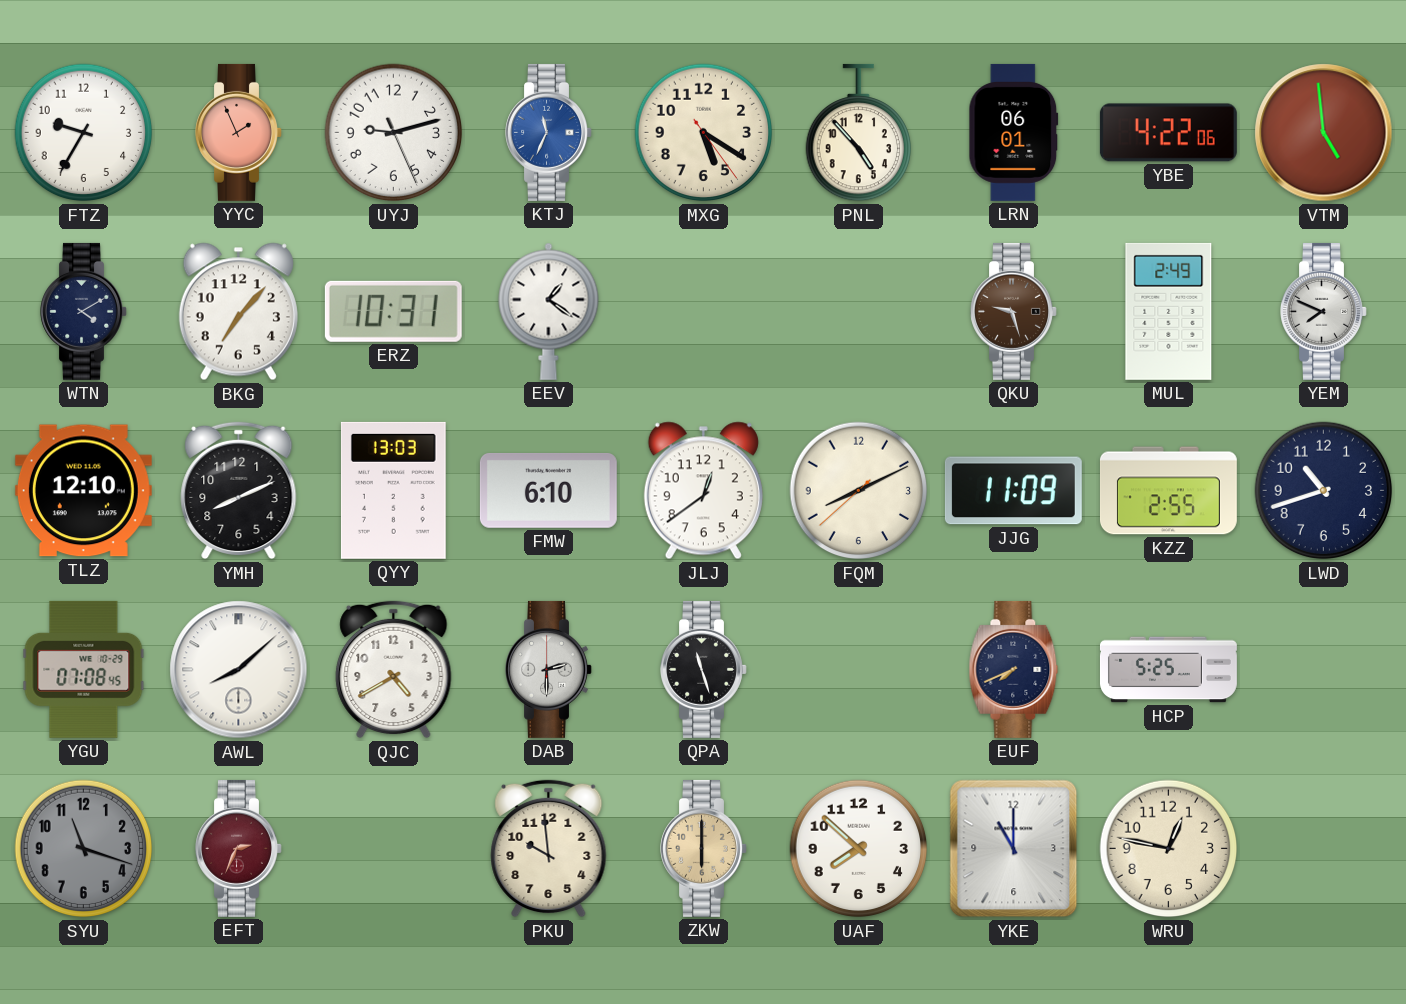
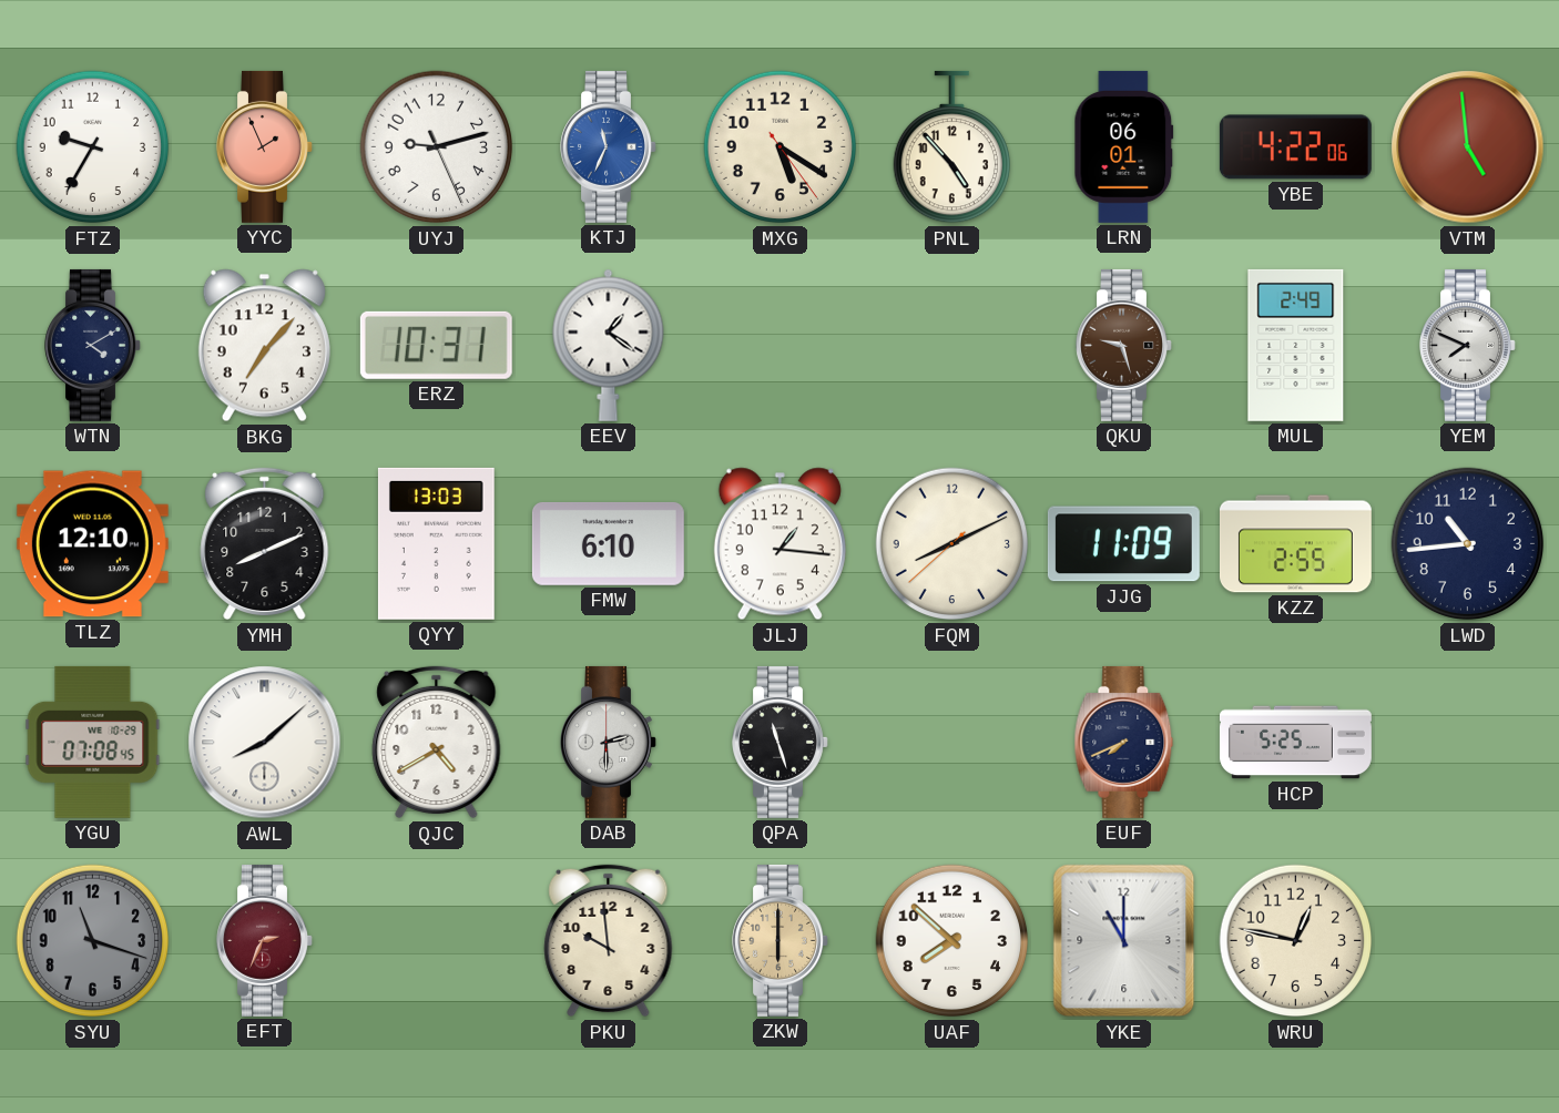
JLJ: 12:39 -> 1:16
LWD: 10:42 -> 10:44
